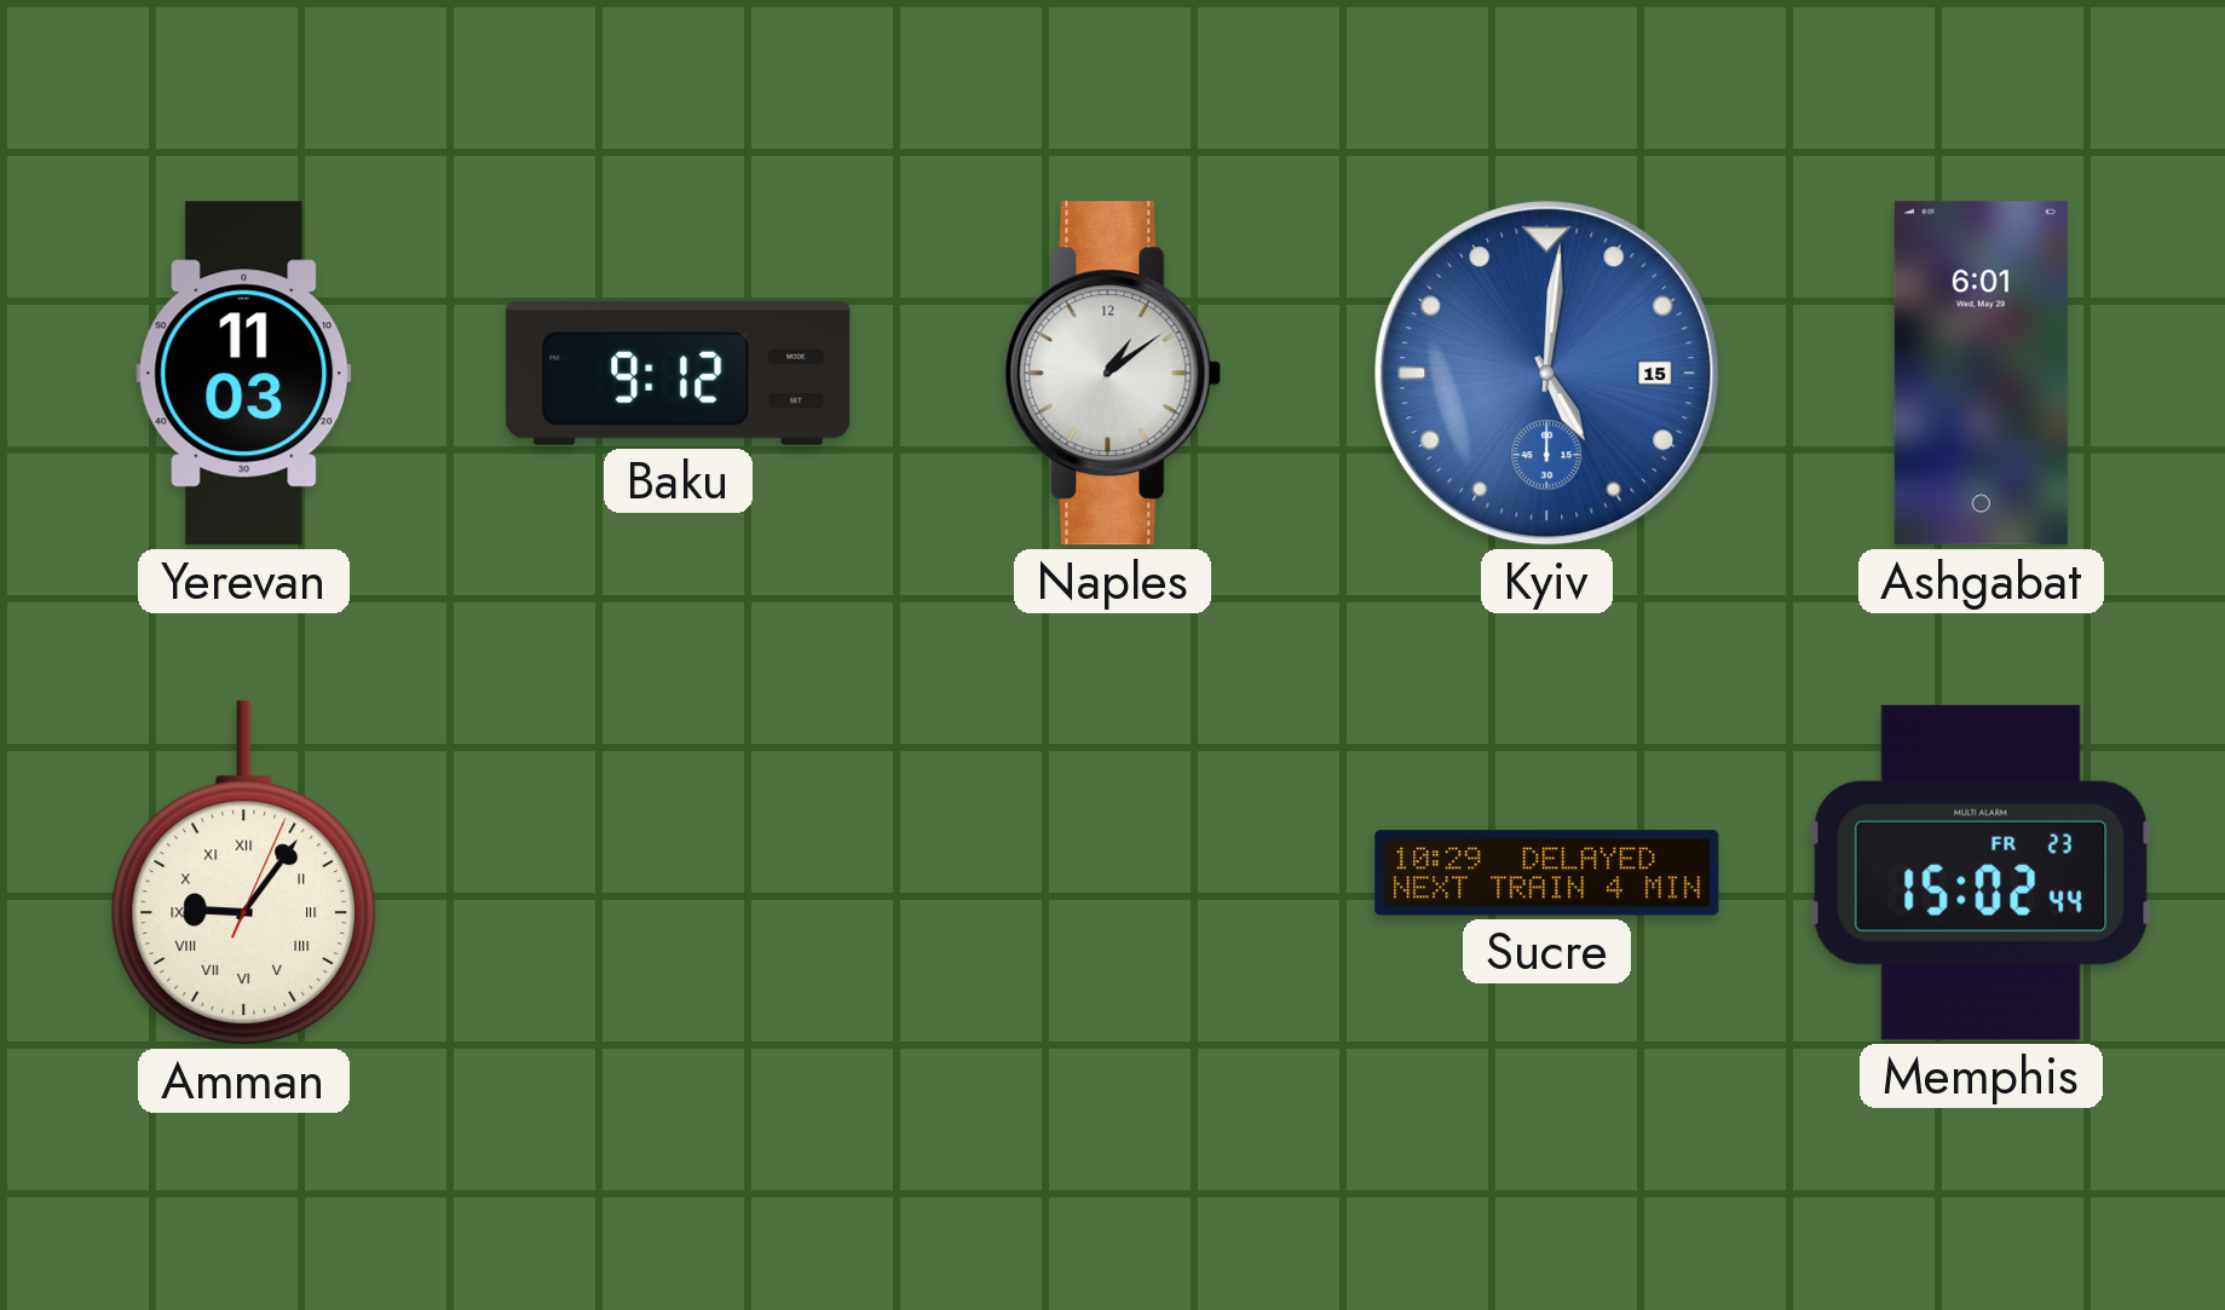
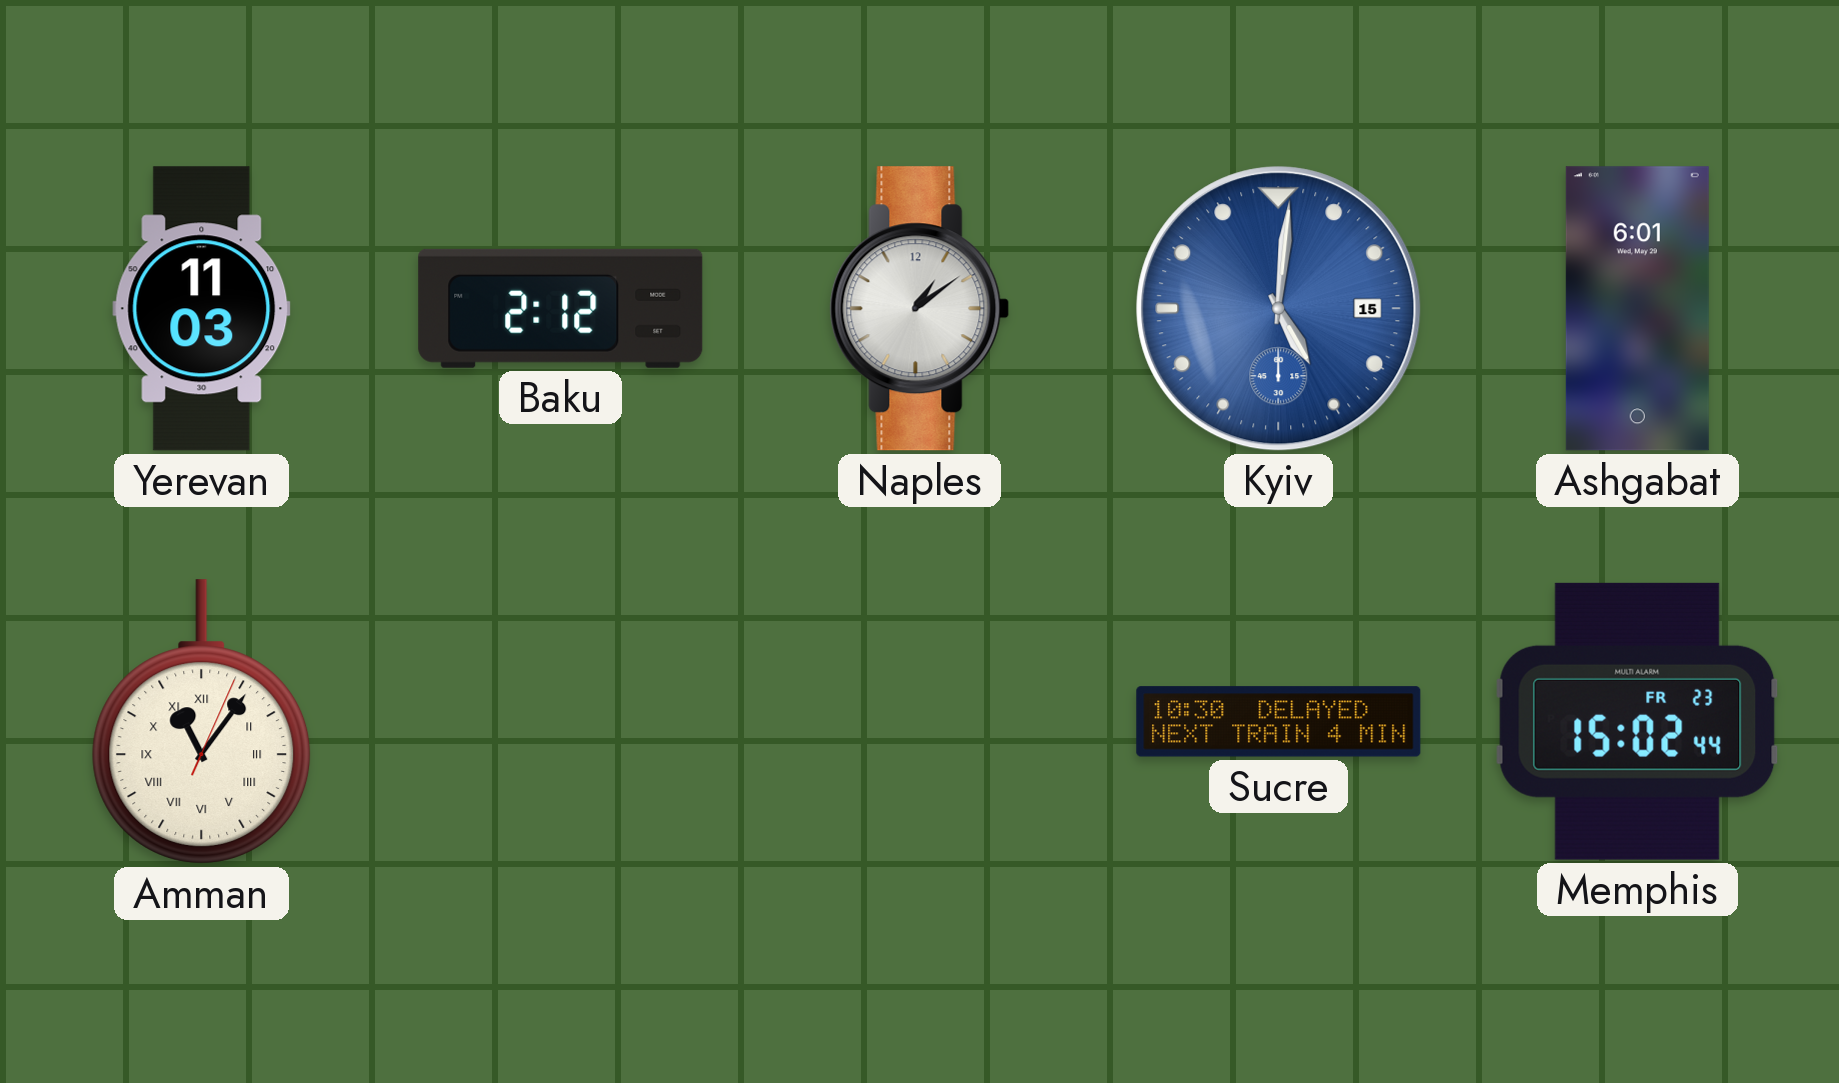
Baku: 9:12 -> 2:12
Amman: 9:06 -> 11:06
Sucre: 10:29 -> 10:30
